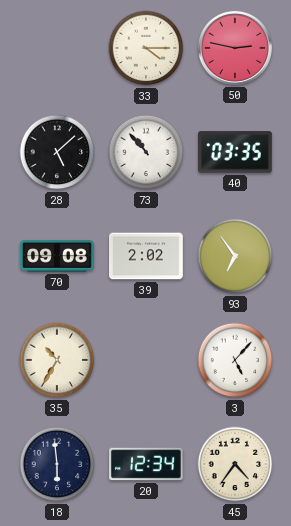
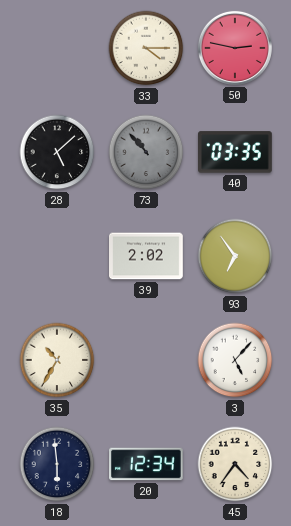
73 dial: white -> grey
70: 09:08 -> none
